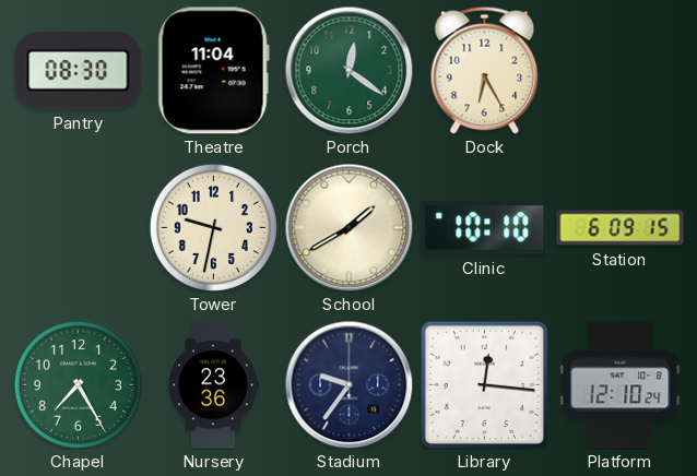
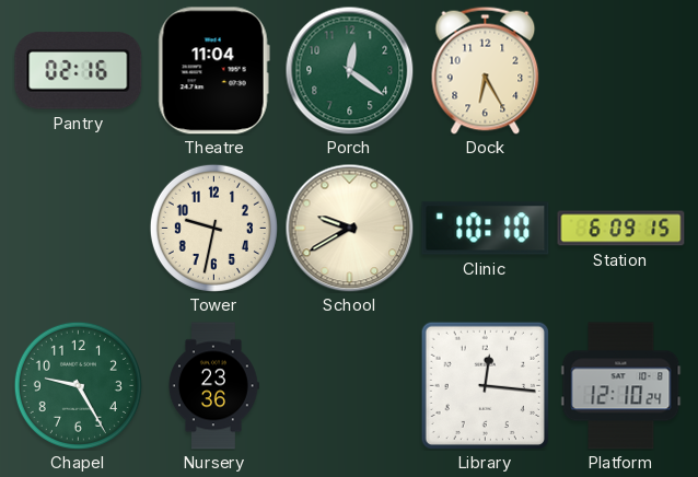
Pantry: 08:30 -> 02:16
School: 1:40 -> 9:40
Chapel: 7:25 -> 9:25
Stadium: 9:36 -> none
